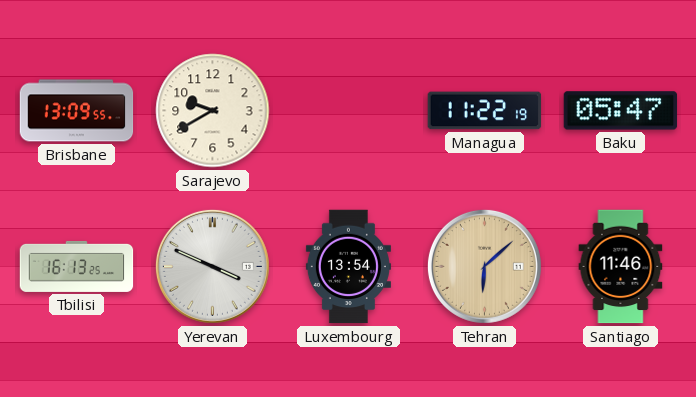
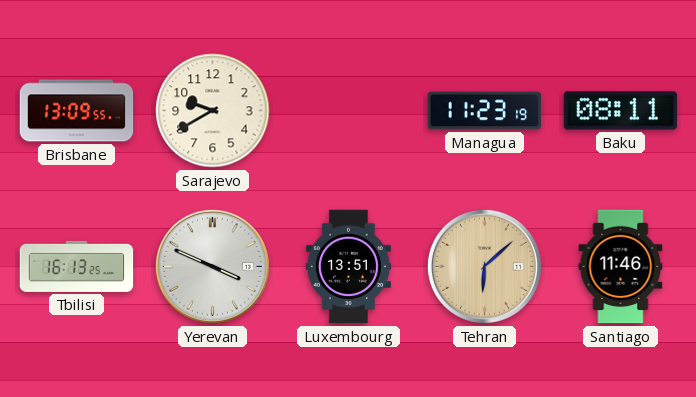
Managua: 11:22 -> 11:23
Baku: 05:47 -> 08:11
Luxembourg: 13:54 -> 13:51
